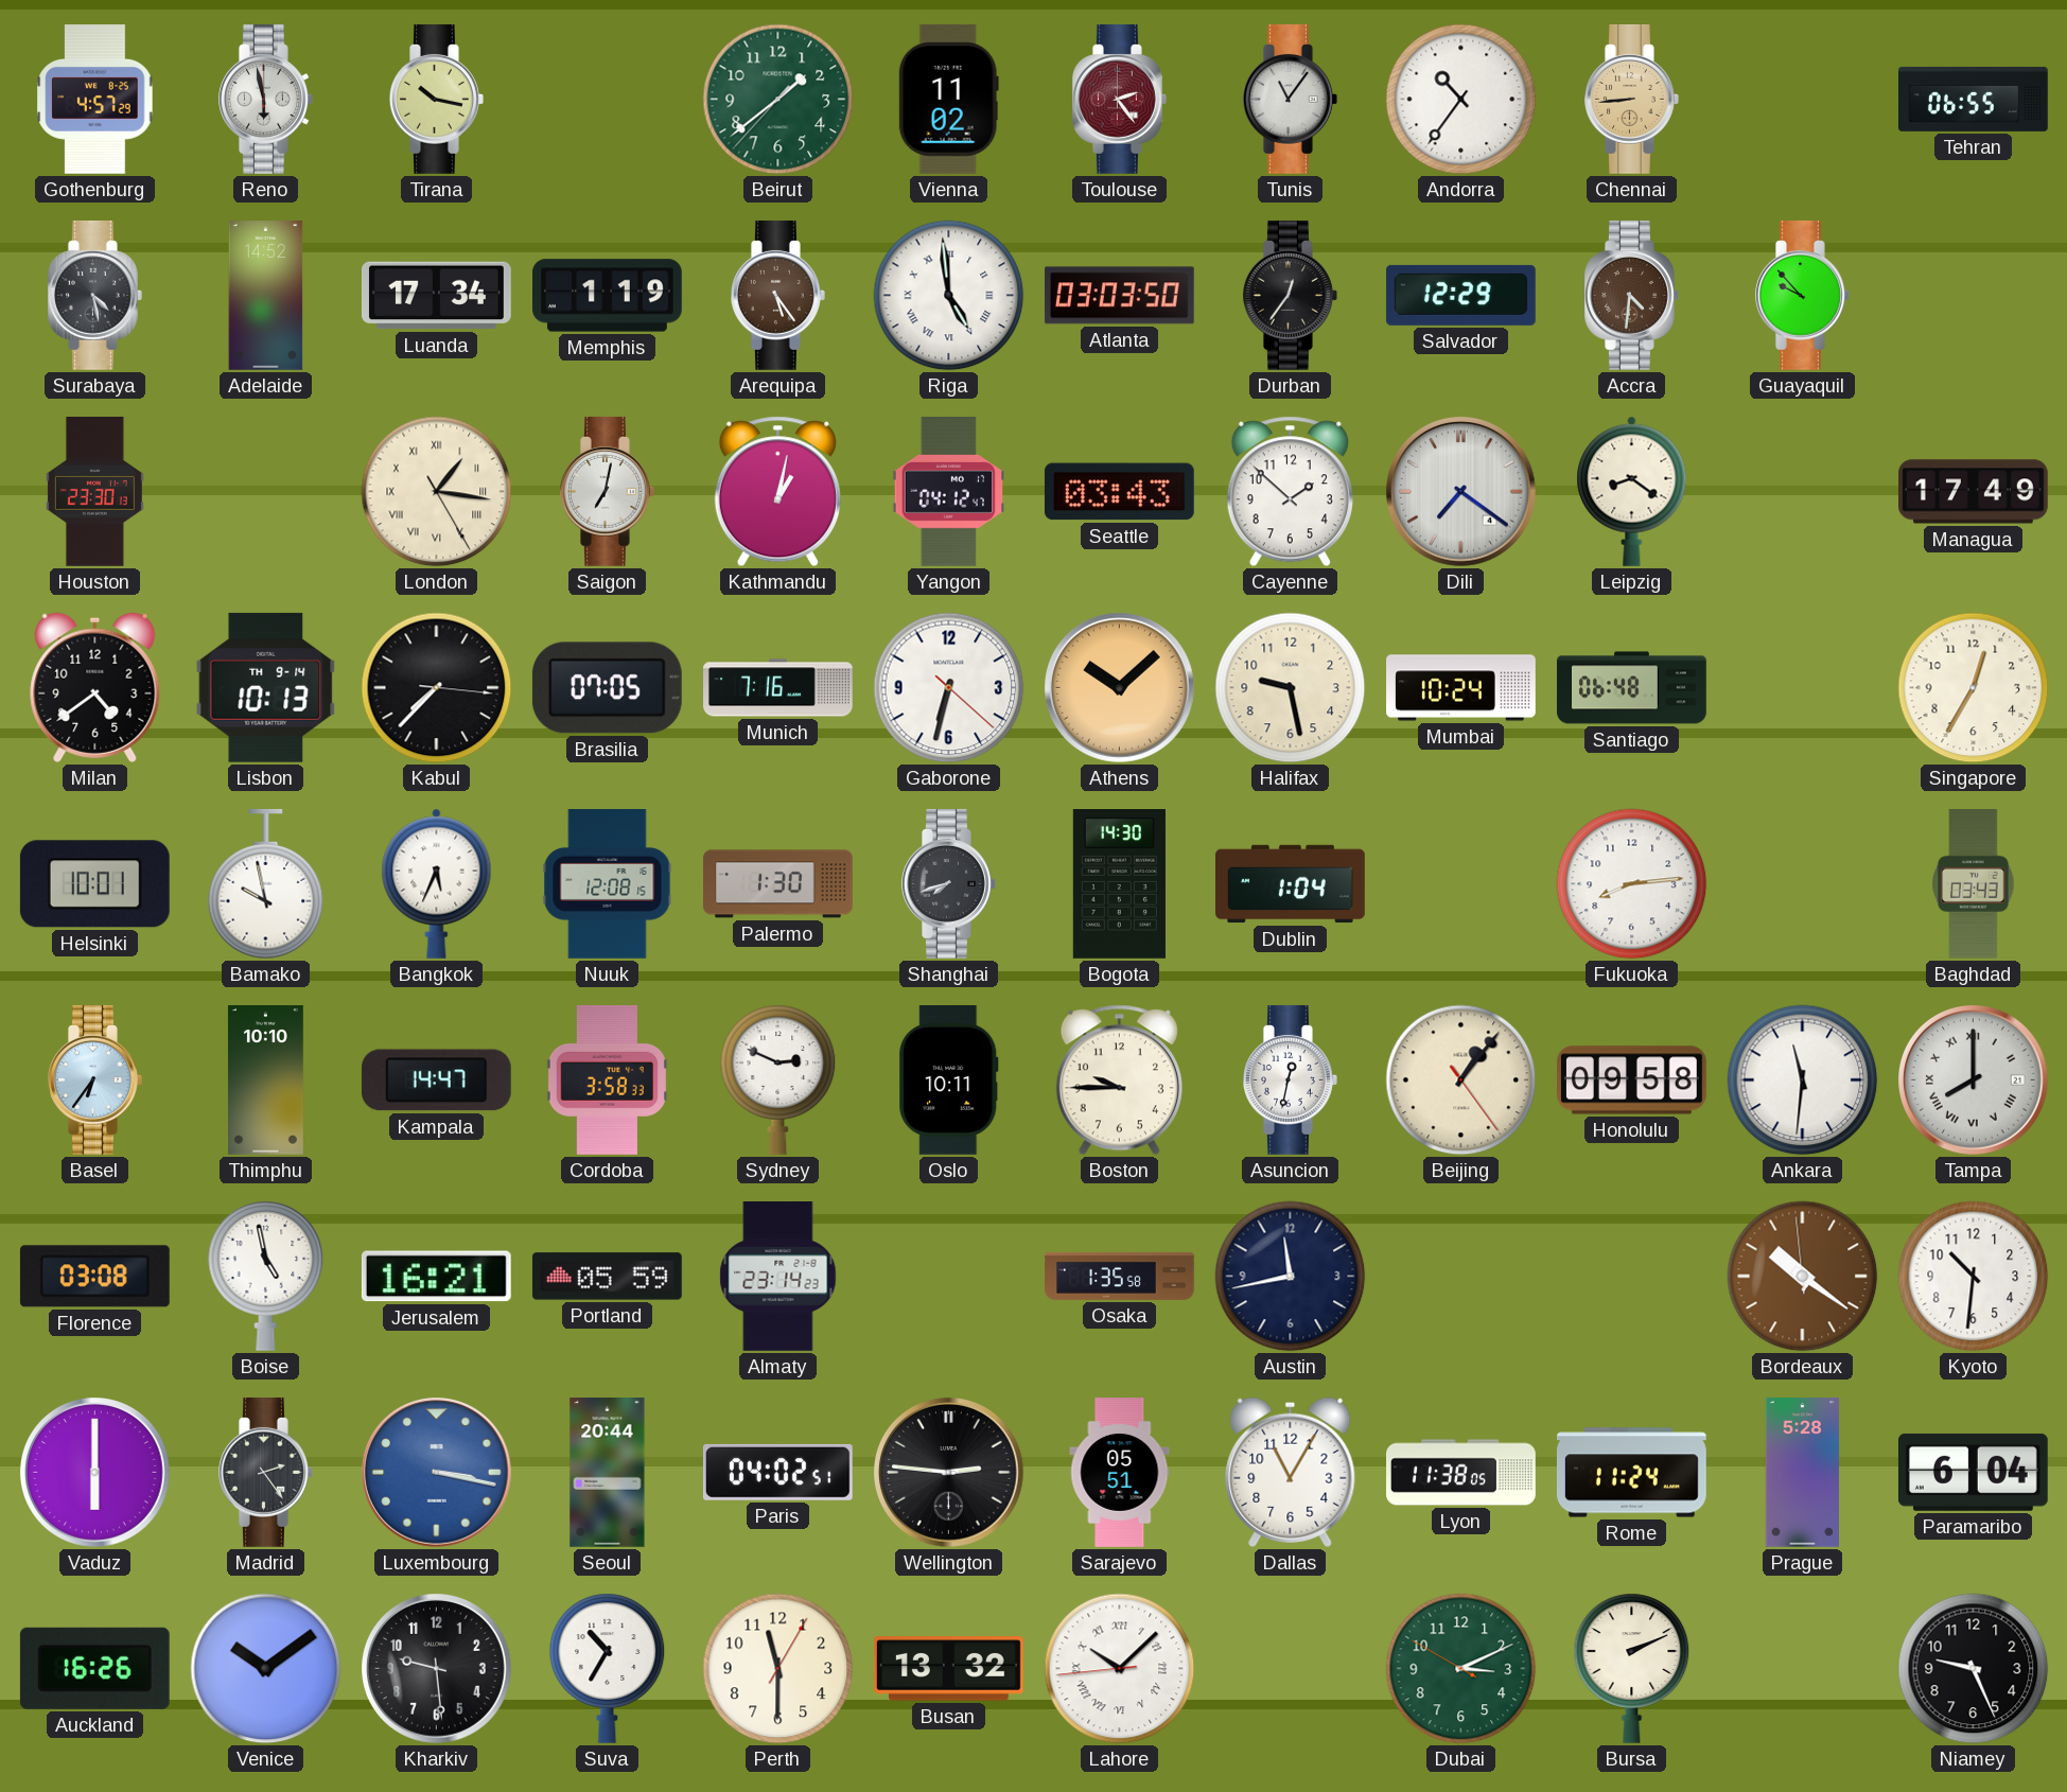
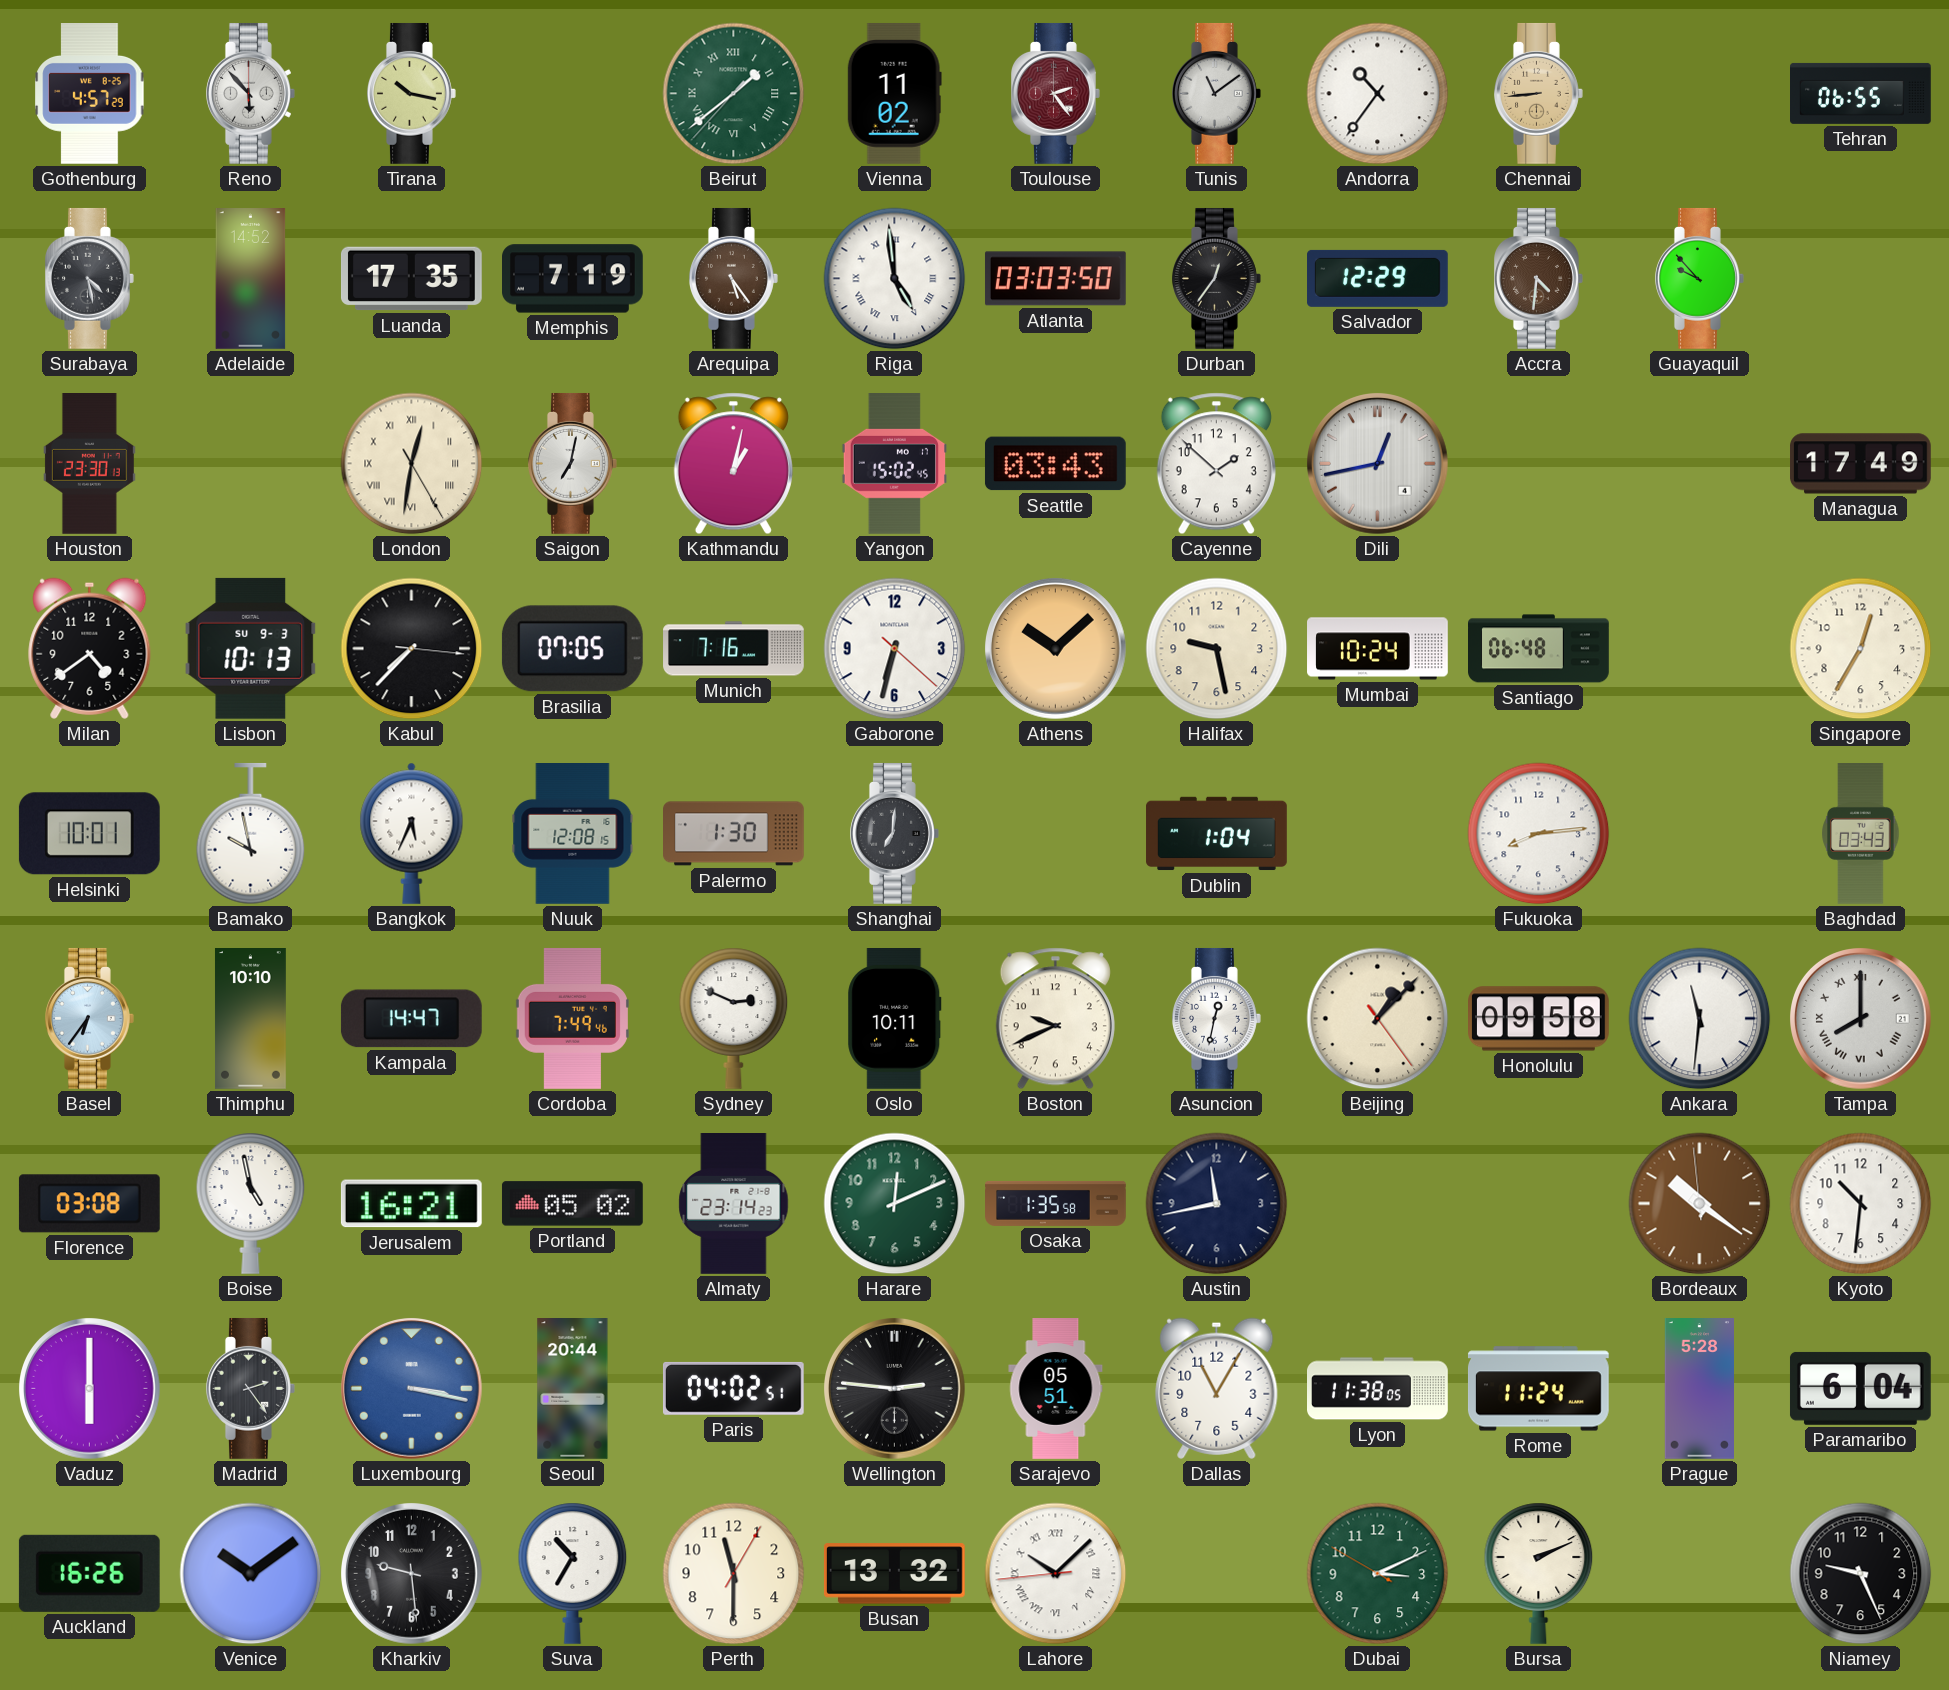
Reno: 5:58 -> 5:53
Beirut numerals: Arabic -> Roman
Tunis: 11:06 -> 11:09
Luanda: 17:34 -> 17:35
Memphis: 1:19 -> 7:19
London: 1:16 -> 12:31
Yangon: 04:12 -> 15:02
Dili: 7:21 -> 12:43
Leipzig: 8:21 -> none
Lisbon date: TH 9-14 -> SU 9-3
Shanghai: 7:42 -> 7:01
Bogota: 14:30 -> none
Cordoba: 3:58 -> 7:49
Boston: 9:45 -> 9:41
Beijing: 1:06 -> 1:07
Portland: 05:59 -> 05:02
Harare: none -> 12:11
